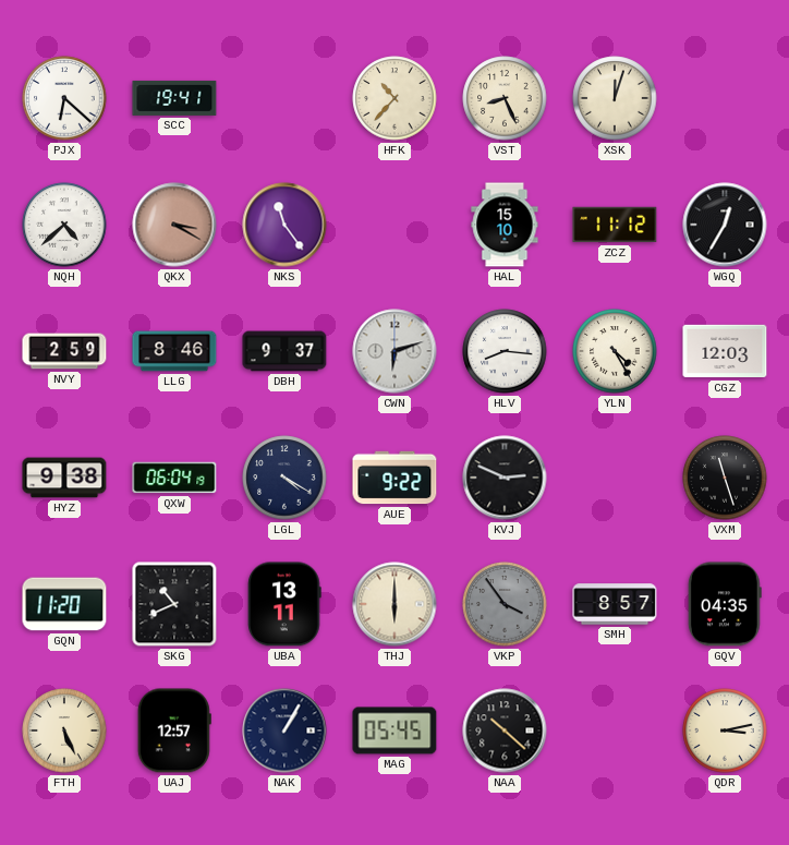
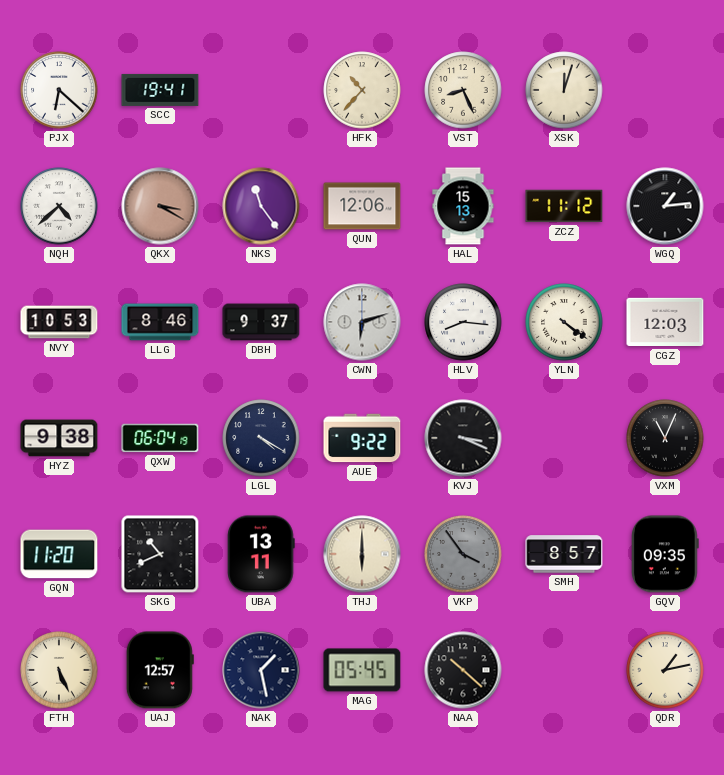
QUN: none -> 12:06
HAL: 15:10 -> 15:13
WGQ: 12:35 -> 1:14
NVY: 2:59 -> 10:53
YLN: 4:25 -> 4:21
KVJ: 2:49 -> 3:19
VXM: 11:27 -> 11:04
GQV: 04:35 -> 09:35
NAK: 1:05 -> 1:28
QDR: 3:13 -> 1:13
